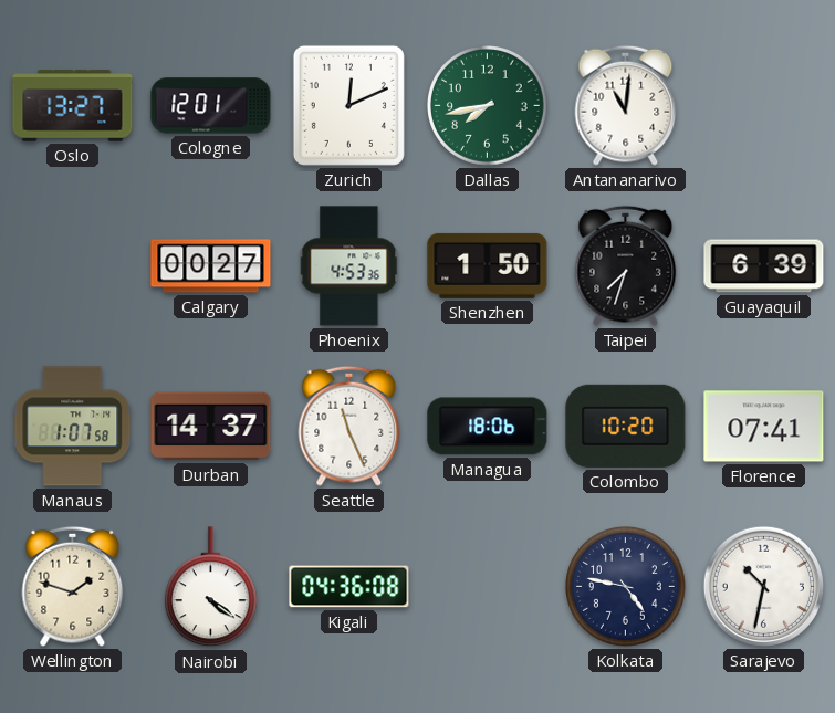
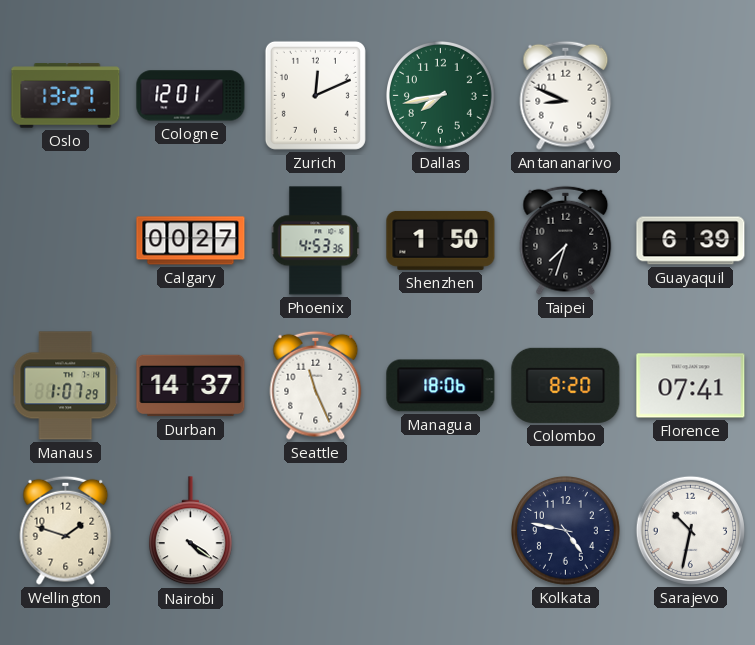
Antananarivo: 11:01 -> 8:49
Manaus: 1:07:58 -> 1:07:29
Colombo: 10:20 -> 8:20
Kigali: 04:36 -> none
